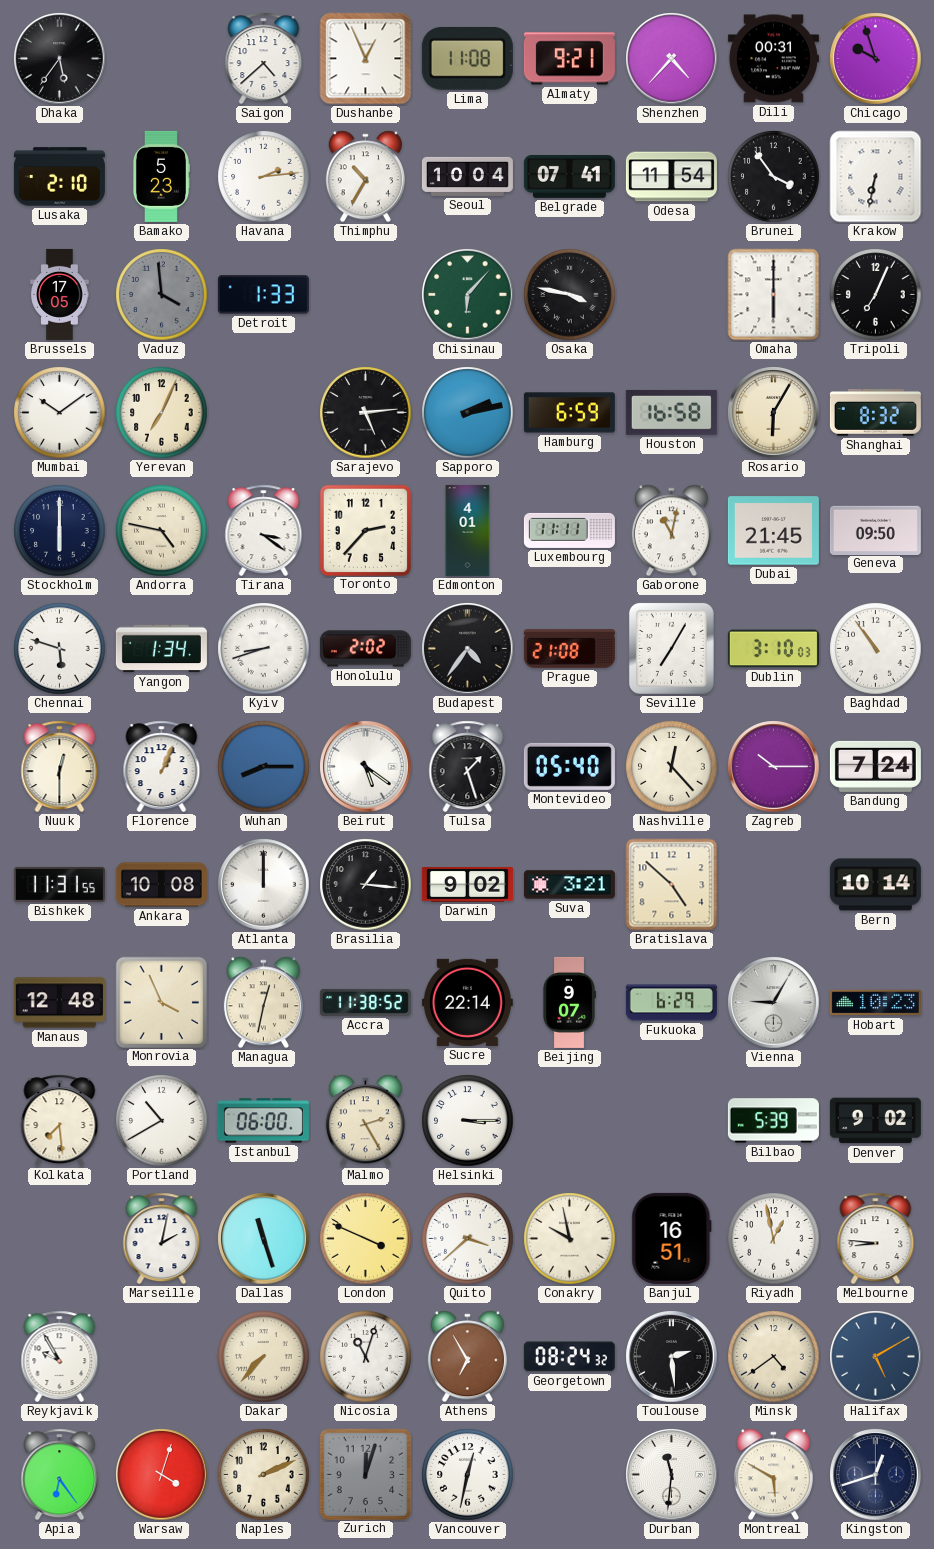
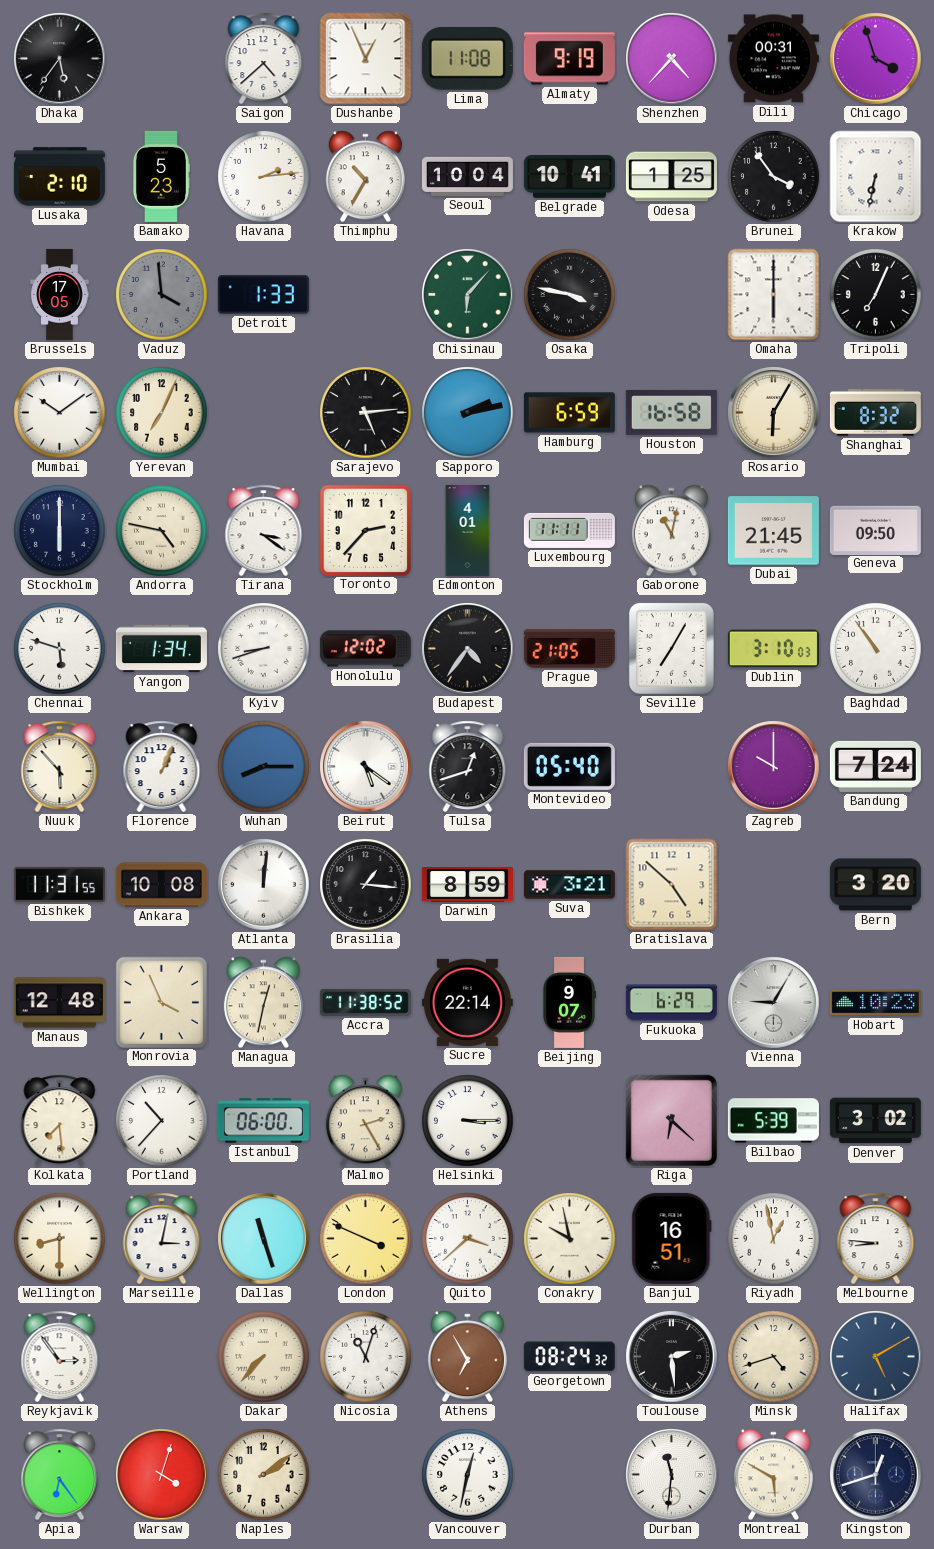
Almaty: 9:21 -> 9:19
Chicago: 9:57 -> 3:57
Belgrade: 07:41 -> 10:41
Odesa: 11:54 -> 1:25
Honolulu: 2:02 -> 12:02
Prague: 21:08 -> 21:05
Nuuk: 12:30 -> 5:53
Tulsa: 1:27 -> 12:42
Nashville: 12:23 -> none
Zagreb: 10:15 -> 10:00
Atlanta: 12:00 -> 12:01
Darwin: 9:02 -> 8:59
Bern: 10:14 -> 3:20
Portland: 10:40 -> 10:37
Riga: none -> 6:22
Denver: 9:02 -> 3:02
Wellington: none -> 8:30
Marseille: 2:02 -> 3:02
Reykjavik: 9:55 -> 2:54
Minsk: 4:39 -> 4:42
Naples: 2:11 -> 2:09
Zurich: 12:03 -> none
